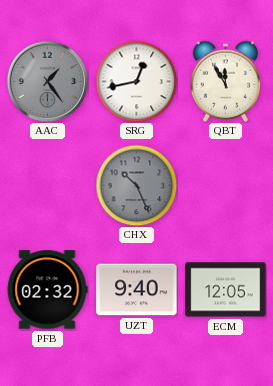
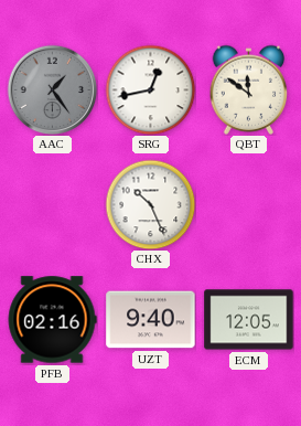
QBT: 11:55 -> 11:51
CHX dial: grey -> white
PFB: 02:32 -> 02:16
